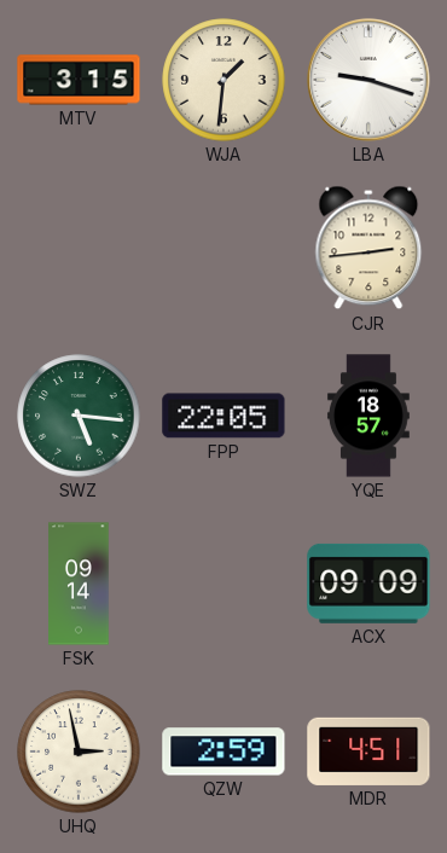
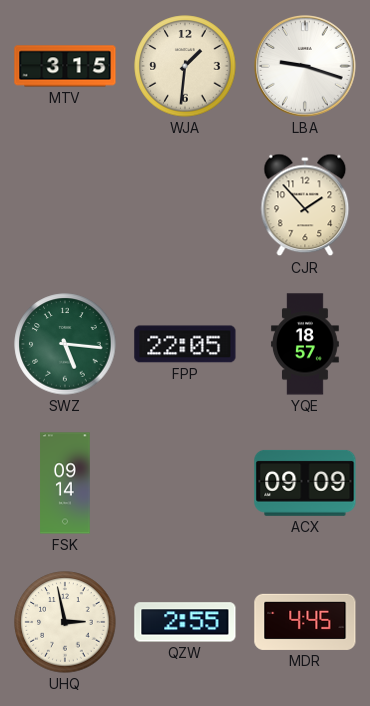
CJR: 2:44 -> 1:53
QZW: 2:59 -> 2:55
MDR: 4:51 -> 4:45
